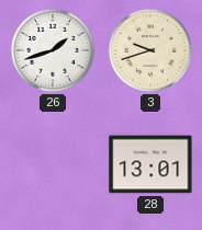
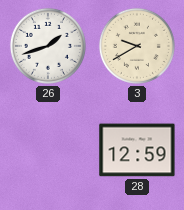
3: 9:42 -> 9:40
28: 13:01 -> 12:59
